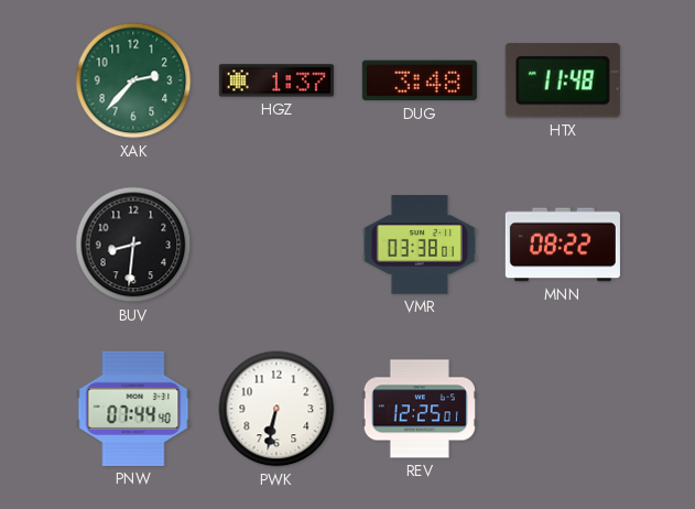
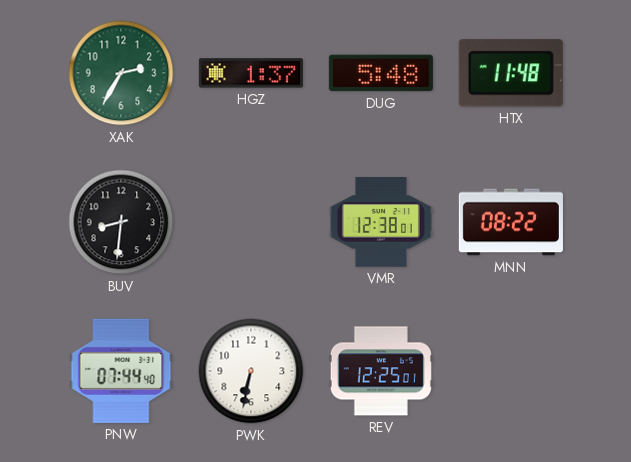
XAK: 2:37 -> 2:35
DUG: 3:48 -> 5:48
VMR: 03:38 -> 12:38
